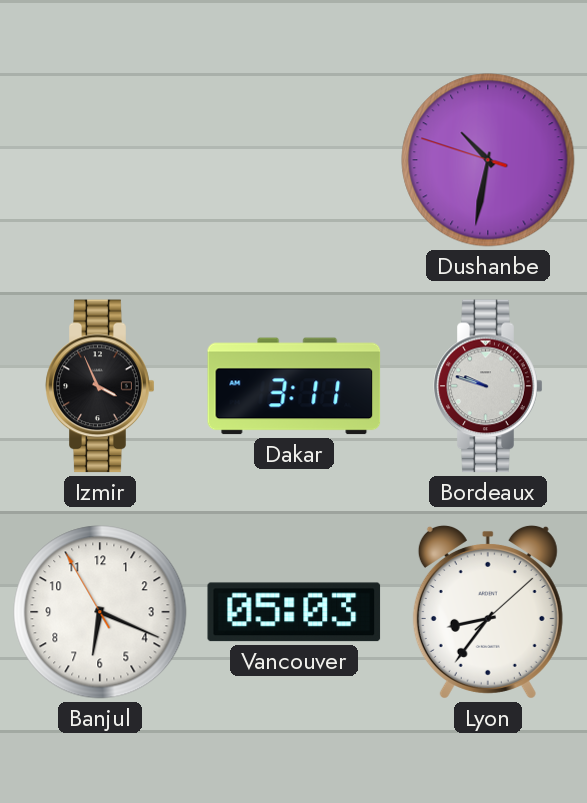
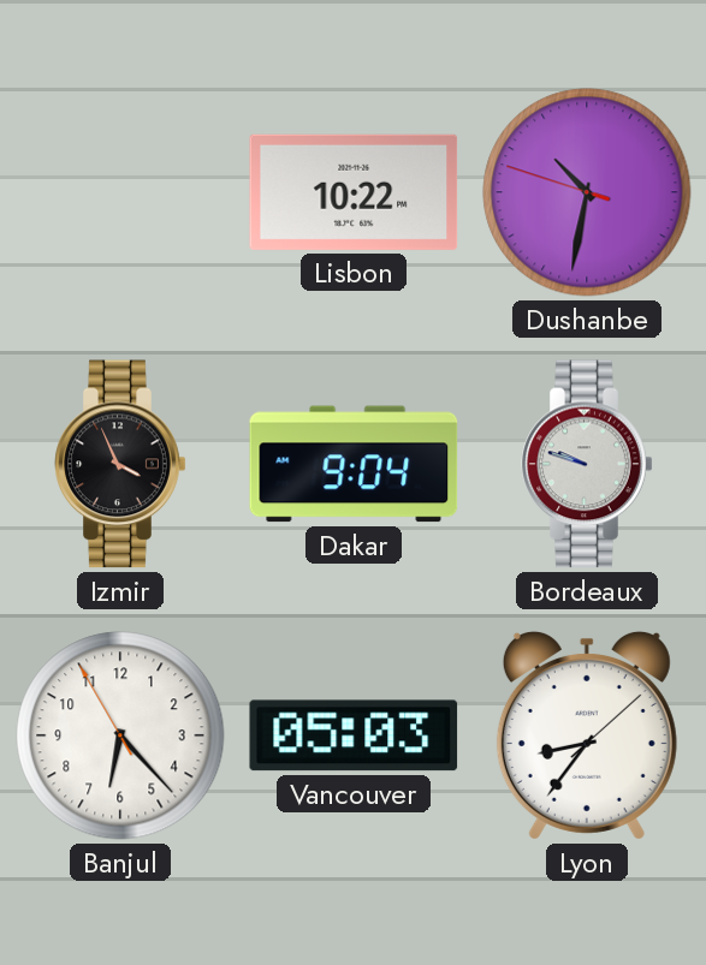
Lisbon: none -> 10:22
Dakar: 3:11 -> 9:04
Banjul: 6:18 -> 6:22
